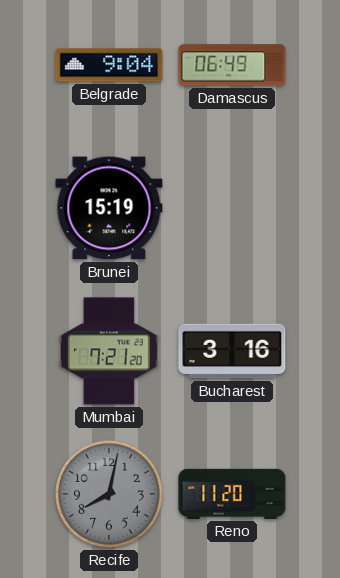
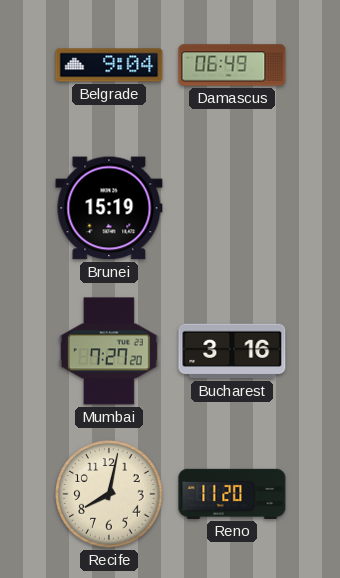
Mumbai: 7:21 -> 7:27
Recife dial: grey -> cream
